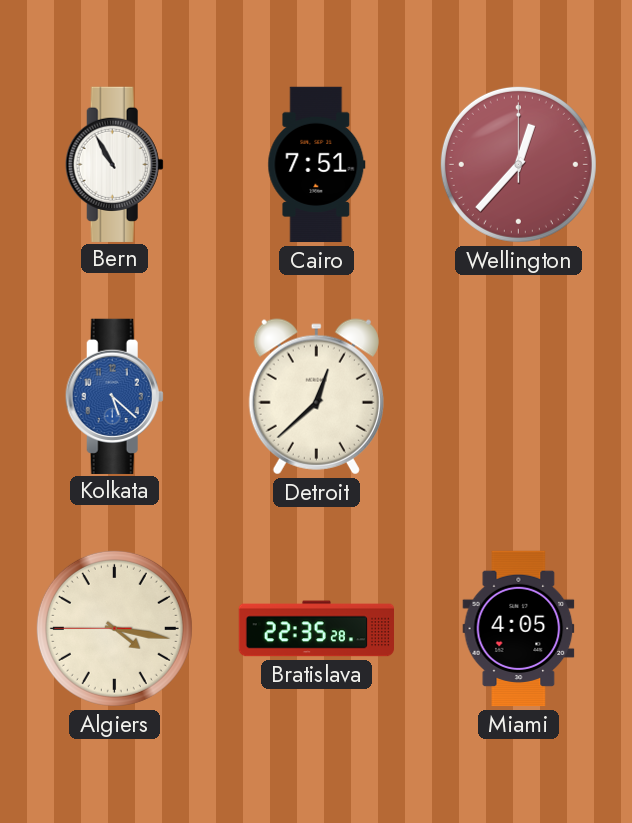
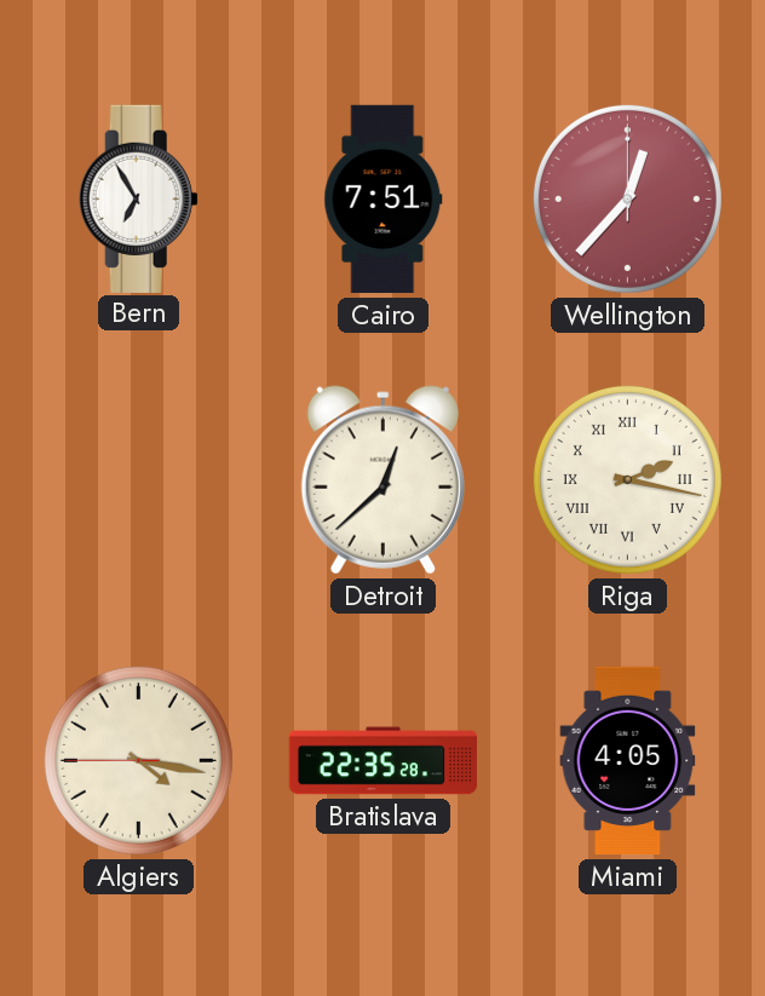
Bern: 10:55 -> 6:55
Kolkata: 5:22 -> none
Riga: none -> 2:17
